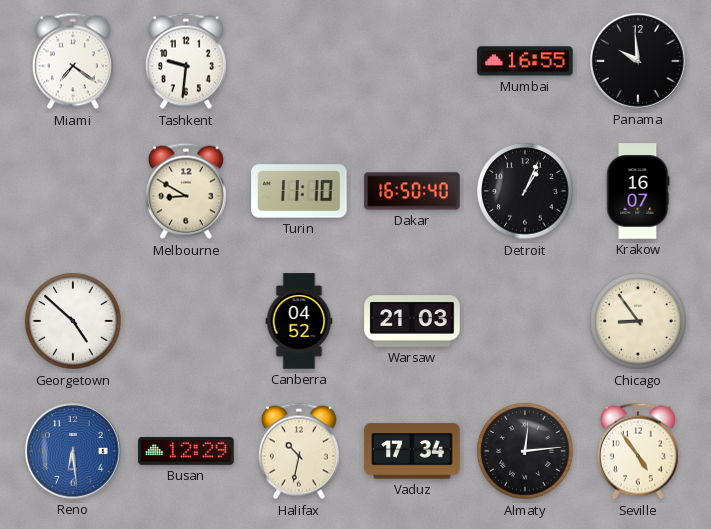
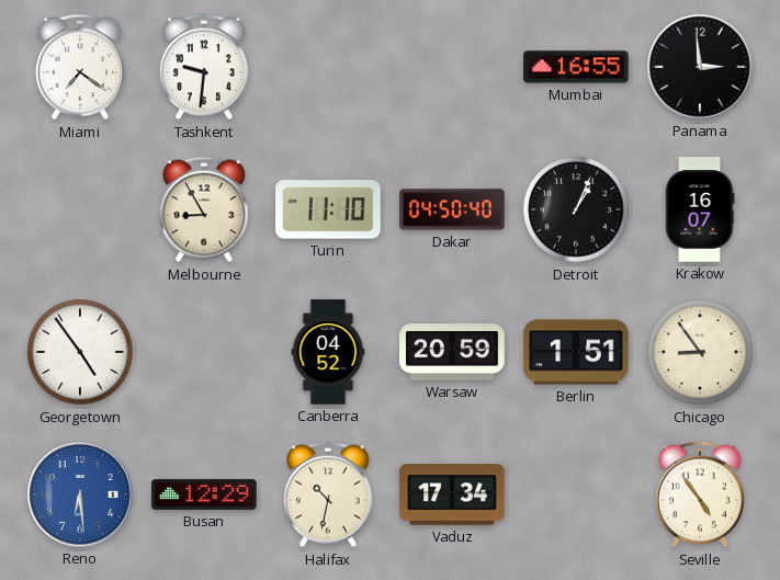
Panama: 9:59 -> 2:59
Melbourne: 8:50 -> 8:55
Dakar: 16:50 -> 04:50
Georgetown: 4:52 -> 4:54
Warsaw: 21:03 -> 20:59
Berlin: none -> 1:51
Almaty: 12:14 -> none
